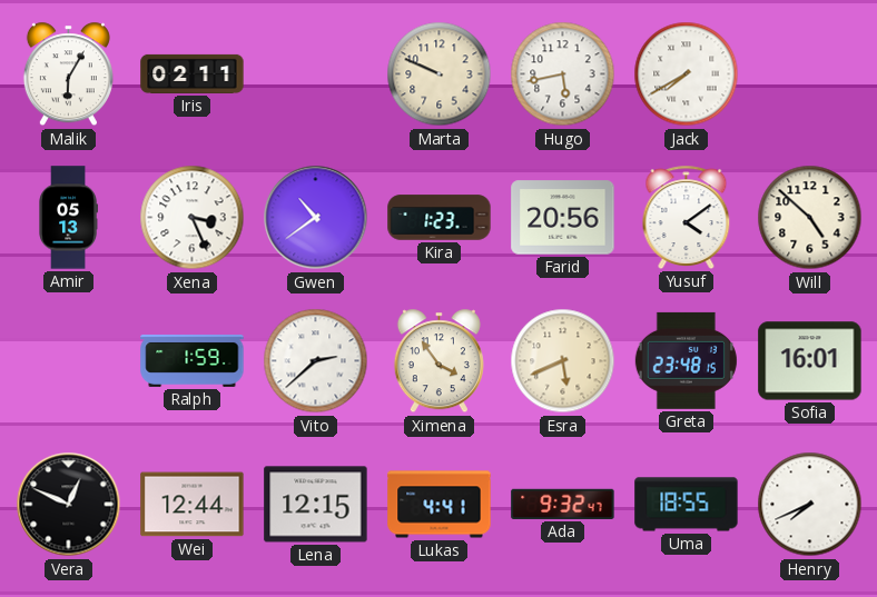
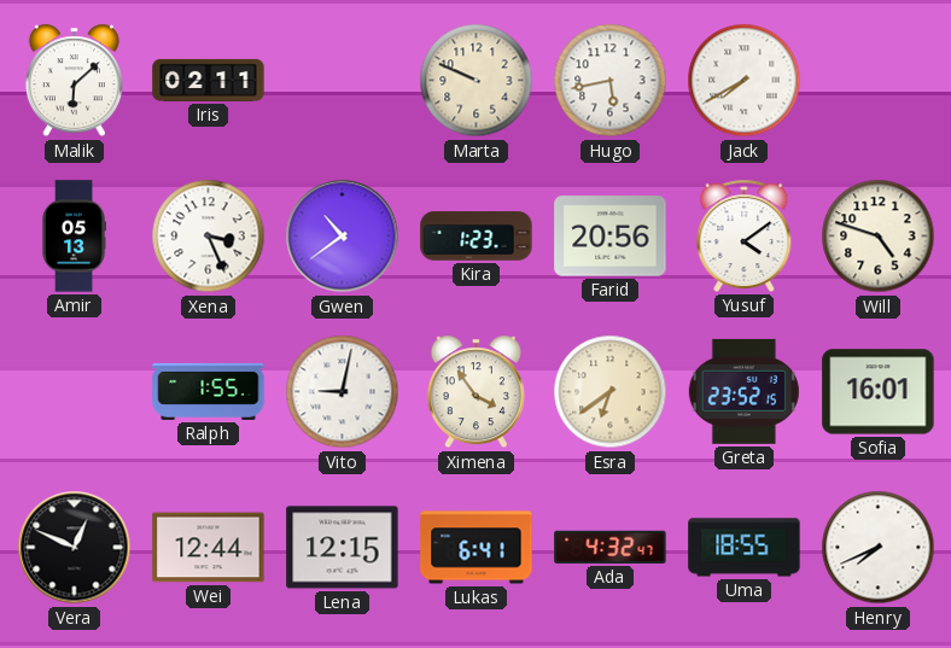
Malik: 6:05 -> 6:08
Will: 4:52 -> 4:48
Ralph: 1:59 -> 1:55
Vito: 2:38 -> 9:02
Esra: 5:41 -> 6:39
Greta: 23:48 -> 23:52
Lukas: 4:41 -> 6:41
Ada: 9:32 -> 4:32
